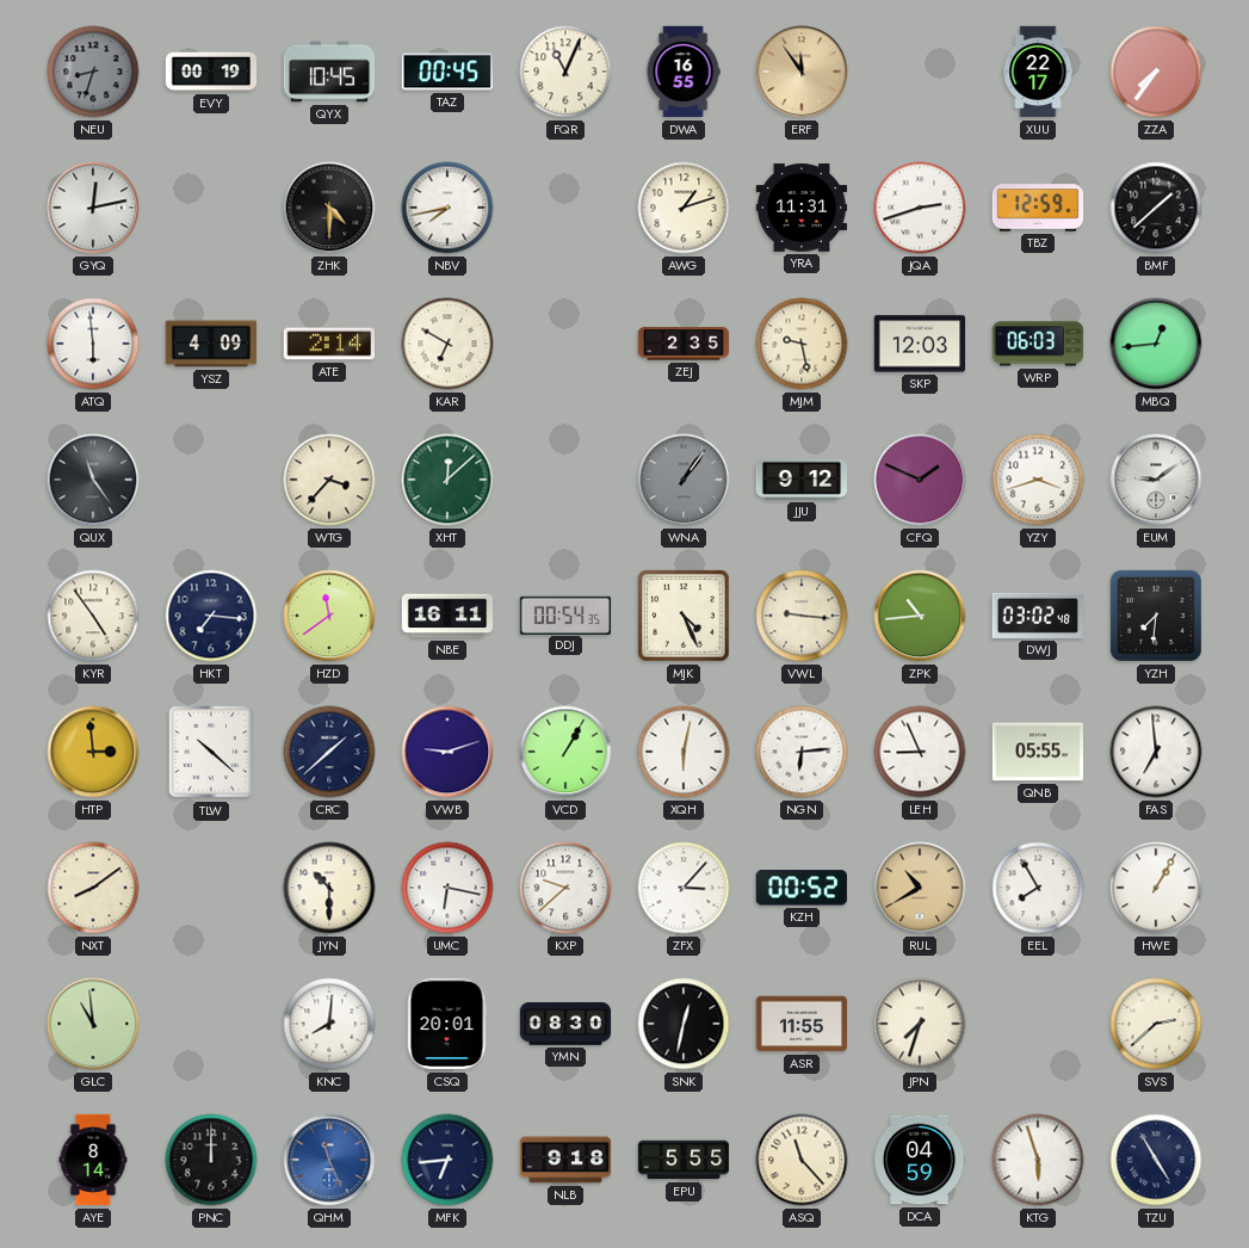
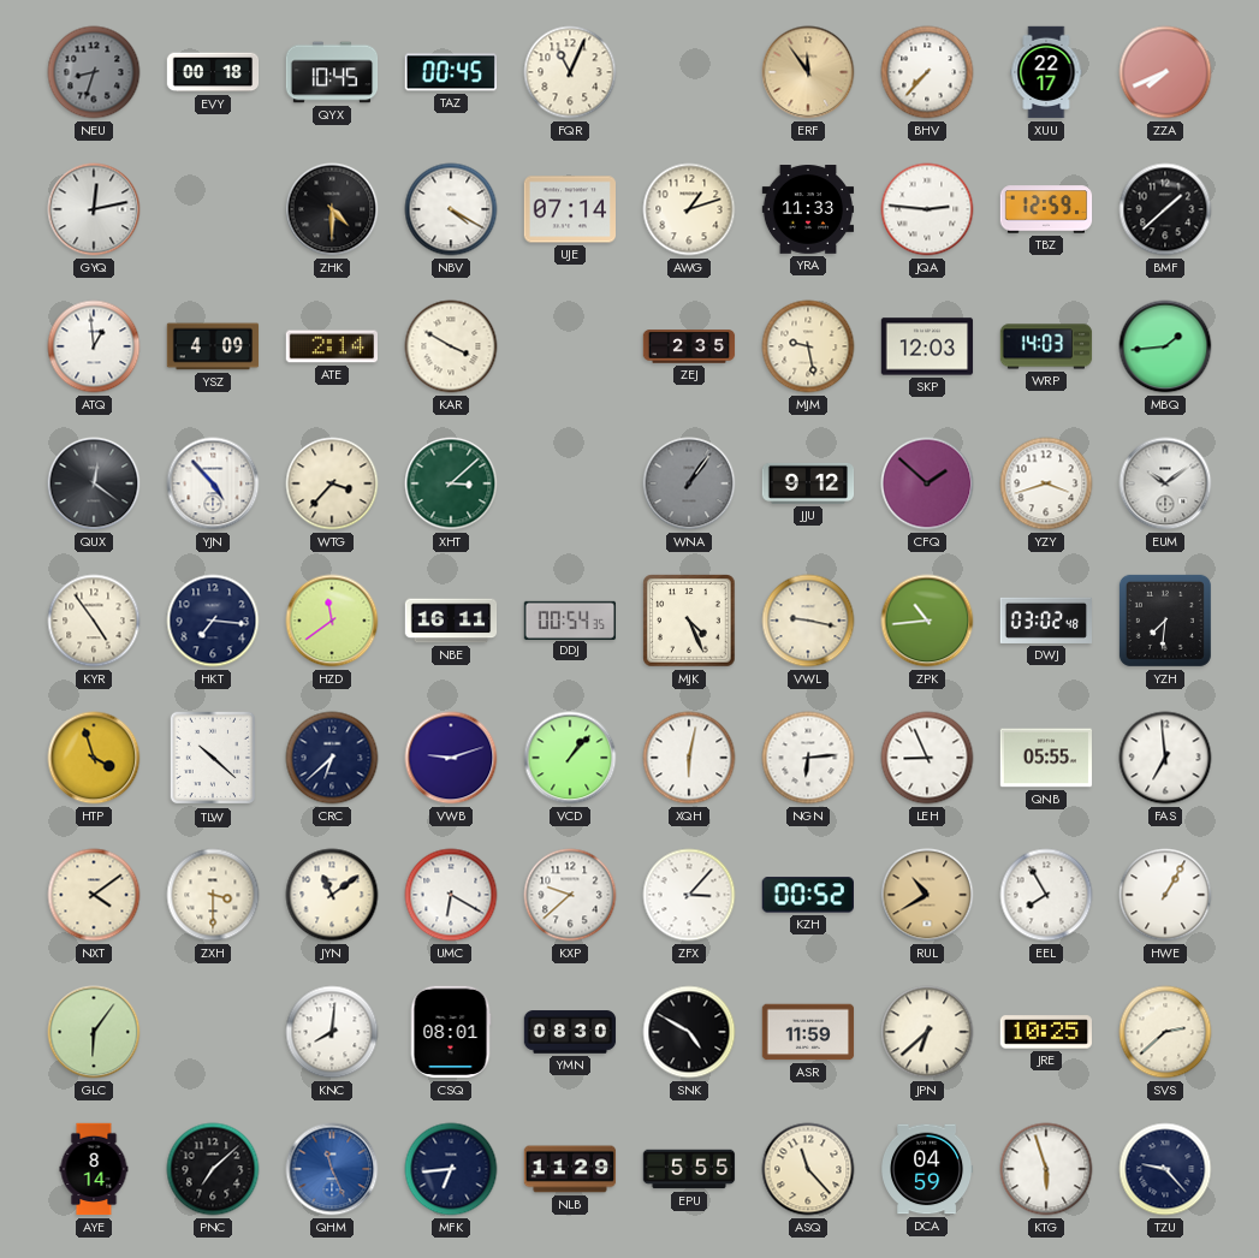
EVY: 00:19 -> 00:18
DWA: 16:55 -> none
BHV: none -> 7:37
ZZA: 7:36 -> 7:41
NBV: 7:43 -> 4:20
UJE: none -> 07:14
YRA: 11:31 -> 11:33
JQA: 2:42 -> 2:46
ATQ: 5:59 -> 12:59
KAR: 6:50 -> 3:50
WRP: 06:03 -> 14:03
MBQ: 12:44 -> 1:44
QUX: 11:24 -> 12:21
YJN: none -> 4:53
XHT: 12:08 -> 3:08
CFQ: 1:49 -> 1:52
EUM: 9:09 -> 10:09
VWL: 9:16 -> 9:17
HTP: 2:59 -> 3:57
CRC: 1:38 -> 6:38
VCD: 1:05 -> 1:07
NXT: 8:09 -> 4:09
ZXH: none -> 3:30
JYN: 10:30 -> 11:09
UMC: 6:17 -> 6:20
GLC: 10:59 -> 6:06
CSQ: 20:01 -> 08:01
SNK: 12:32 -> 4:50
ASR: 11:55 -> 11:59
JPN: 7:33 -> 6:38
JRE: none -> 10:25
PNC: 12:00 -> 7:08
NLB: 9:18 -> 11:29
TZU: 4:55 -> 9:23
